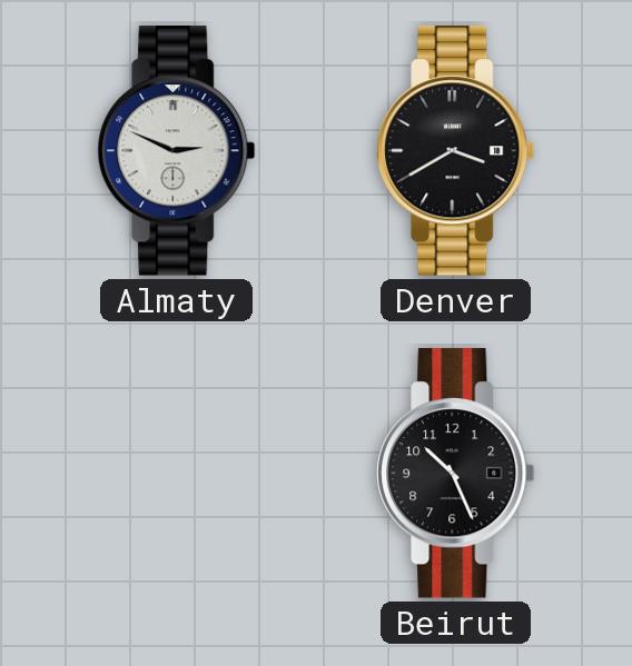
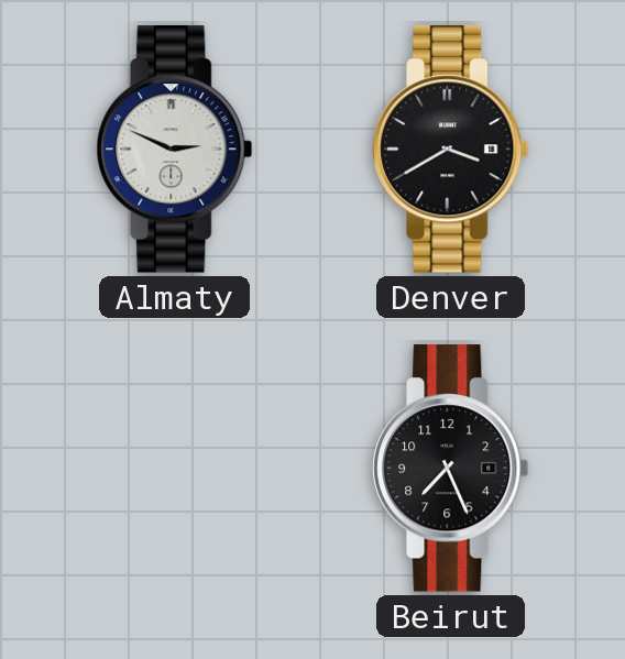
Beirut: 10:26 -> 7:26
